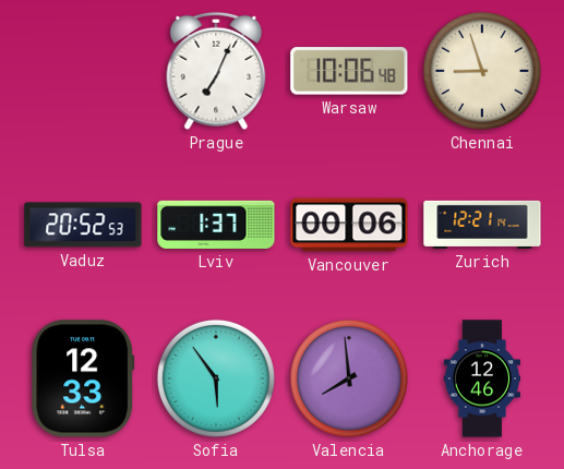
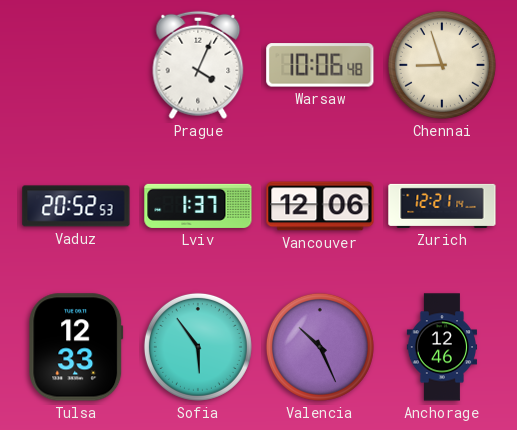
Prague: 7:04 -> 4:04
Vancouver: 00:06 -> 12:06
Valencia: 7:59 -> 10:26
